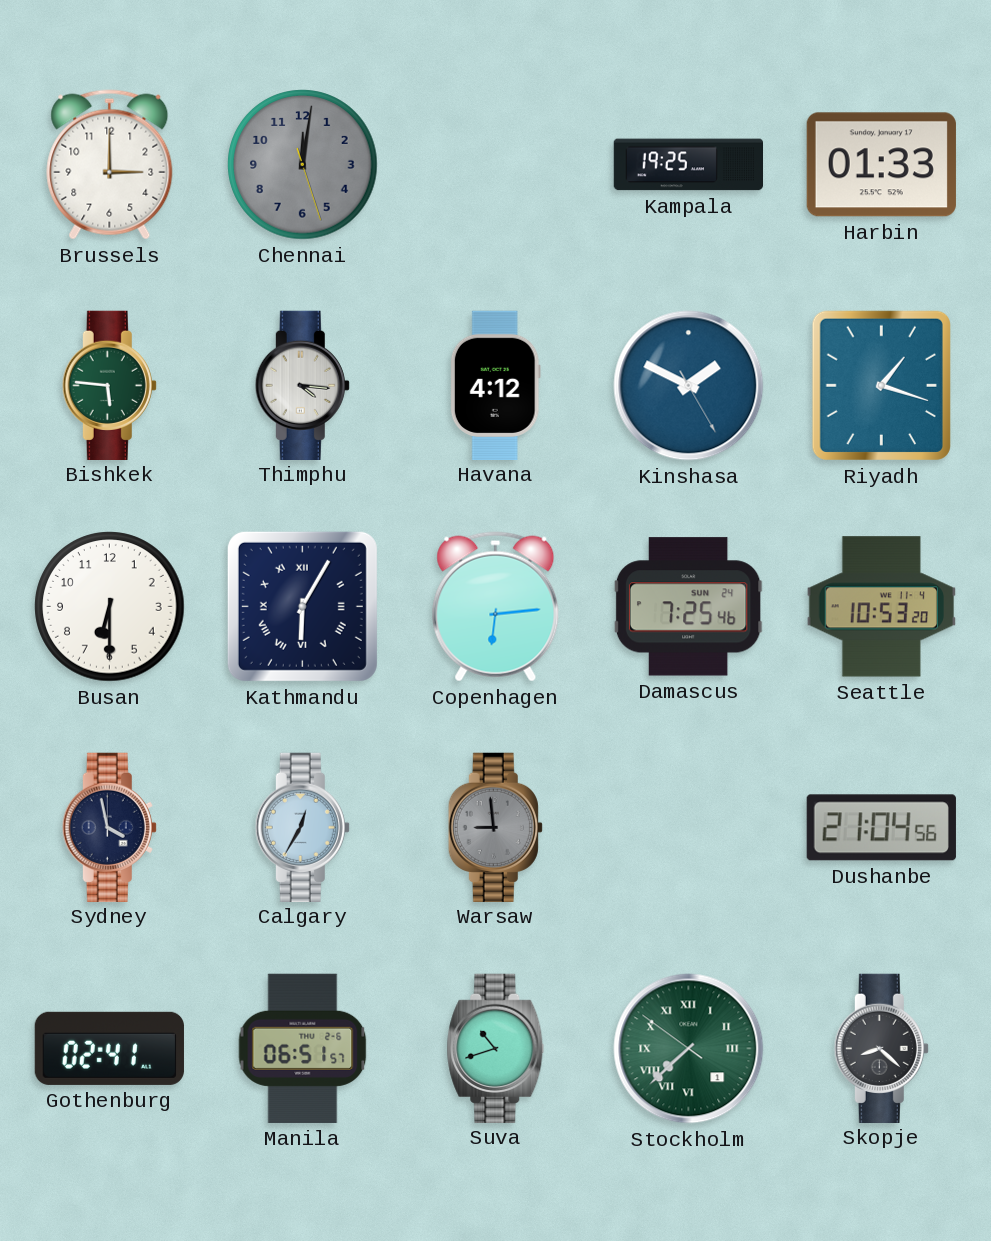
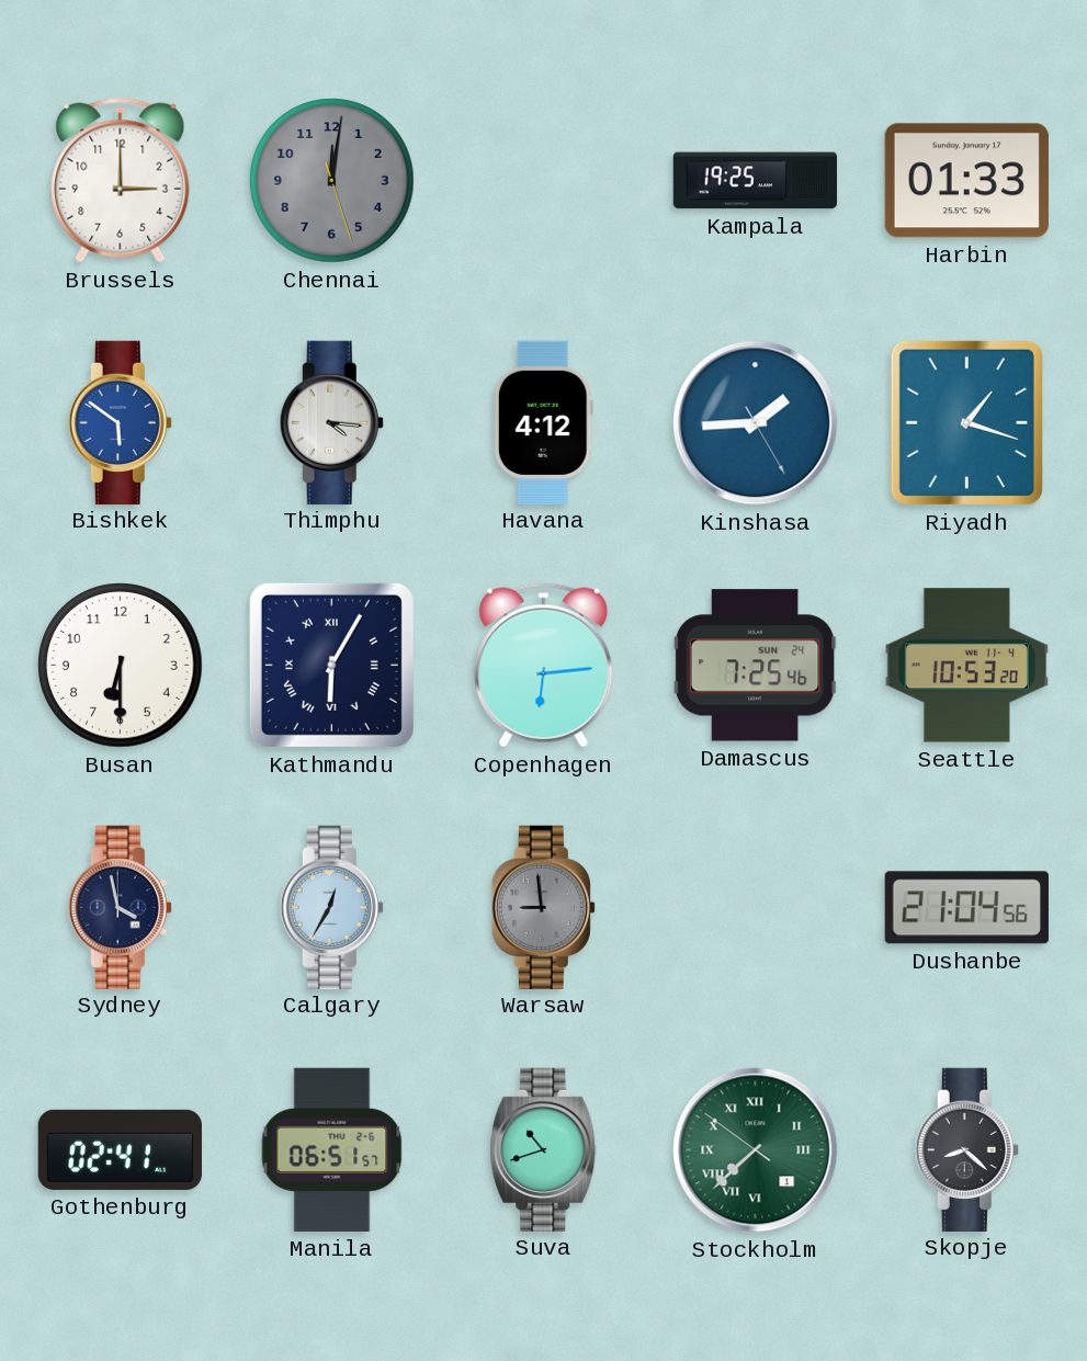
Bishkek: 5:46 -> 5:51
Bishkek dial: green -> blue
Kinshasa: 1:49 -> 1:44
